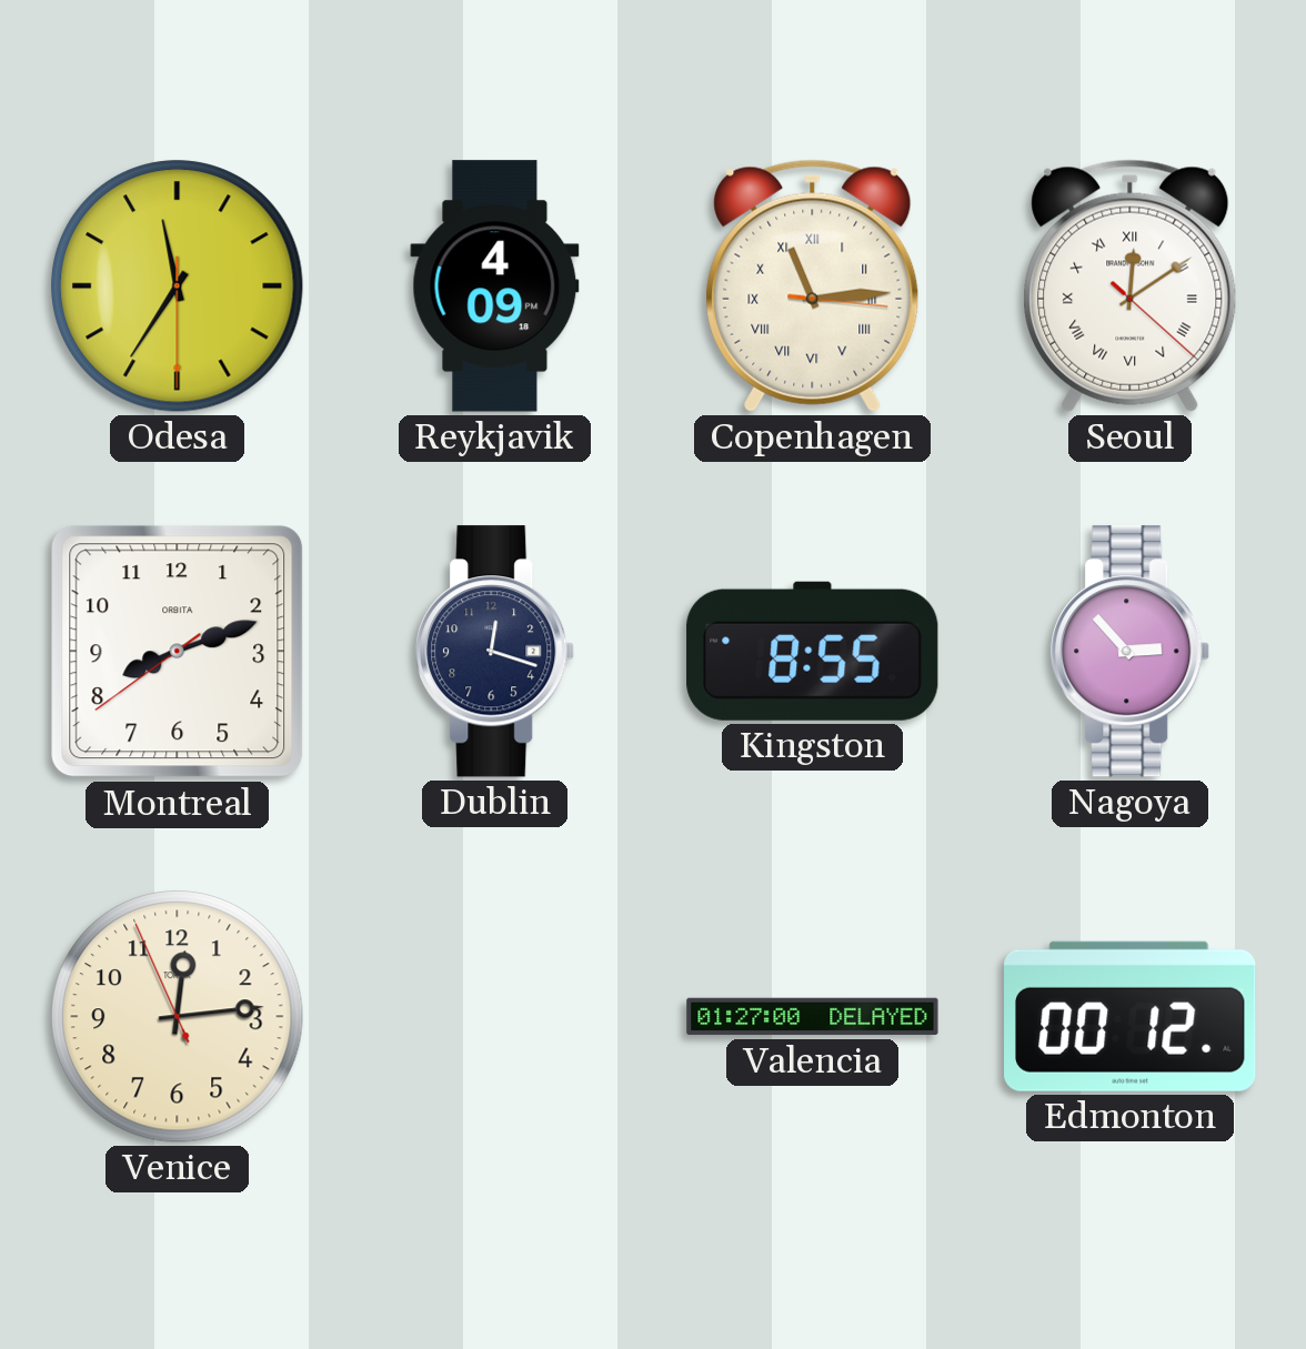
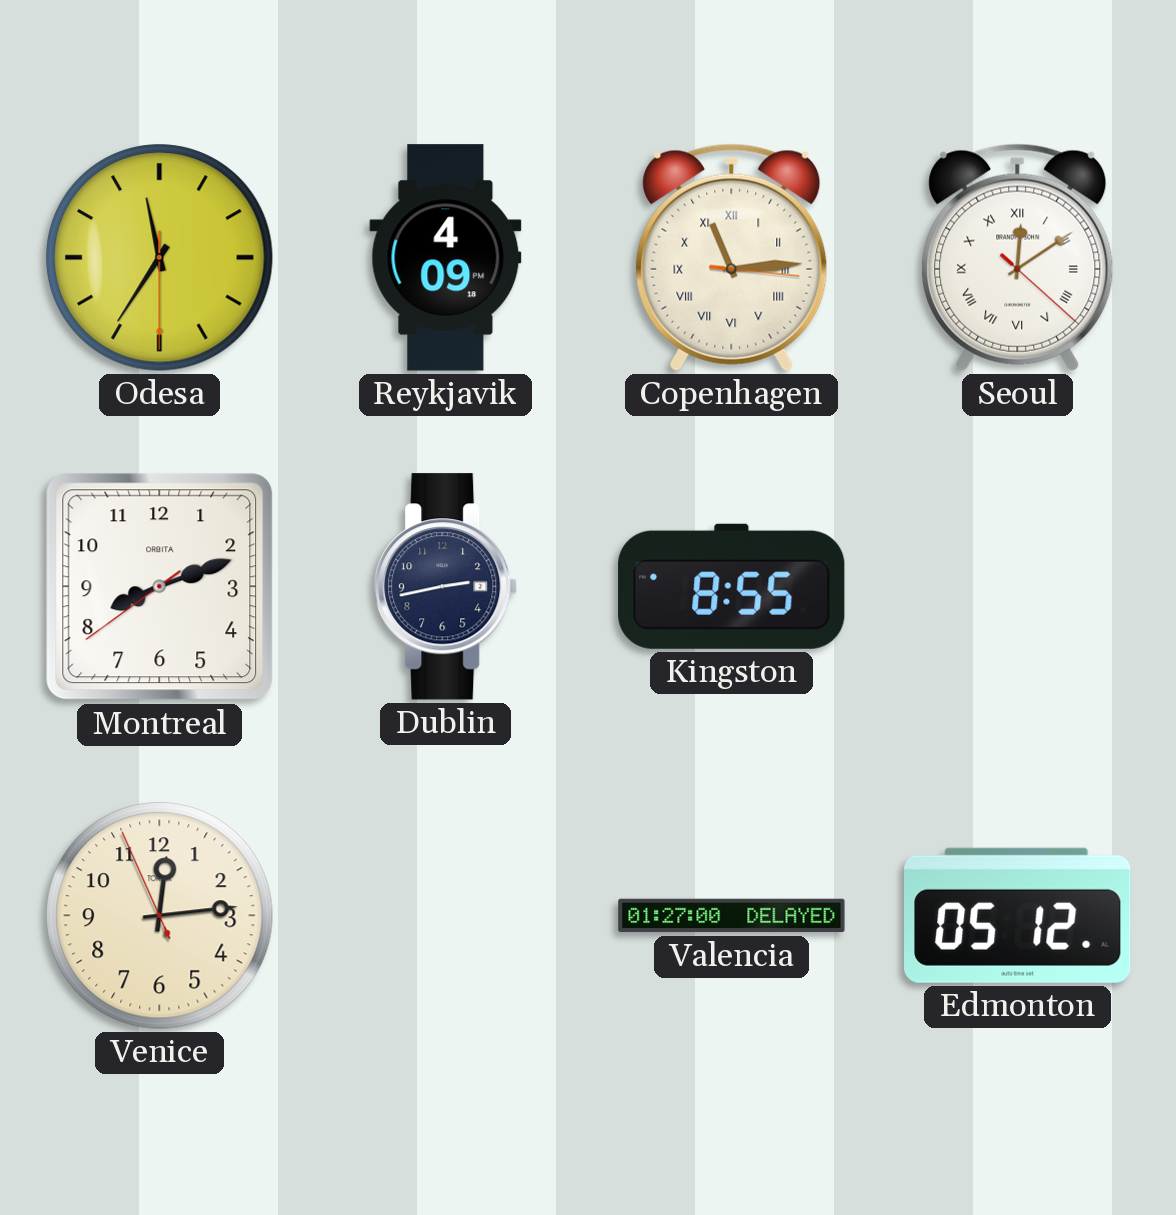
Dublin: 12:18 -> 2:43
Nagoya: 2:53 -> none
Edmonton: 00:12 -> 05:12
